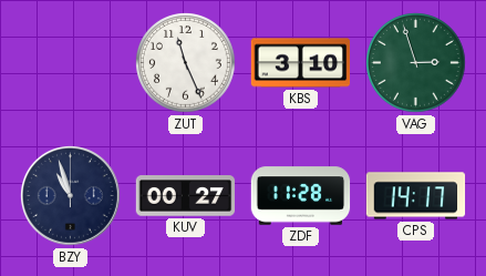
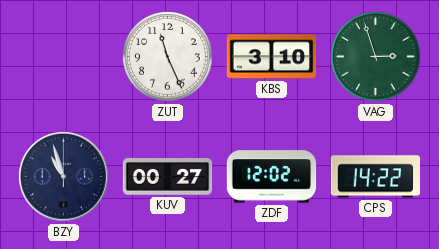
ZDF: 11:28 -> 12:02
CPS: 14:17 -> 14:22
